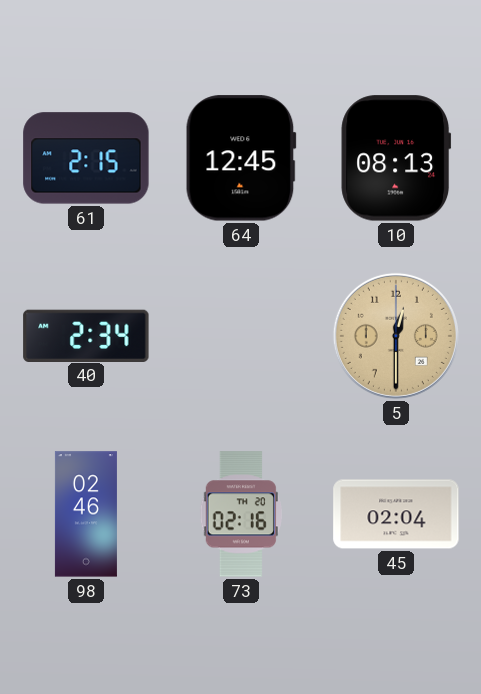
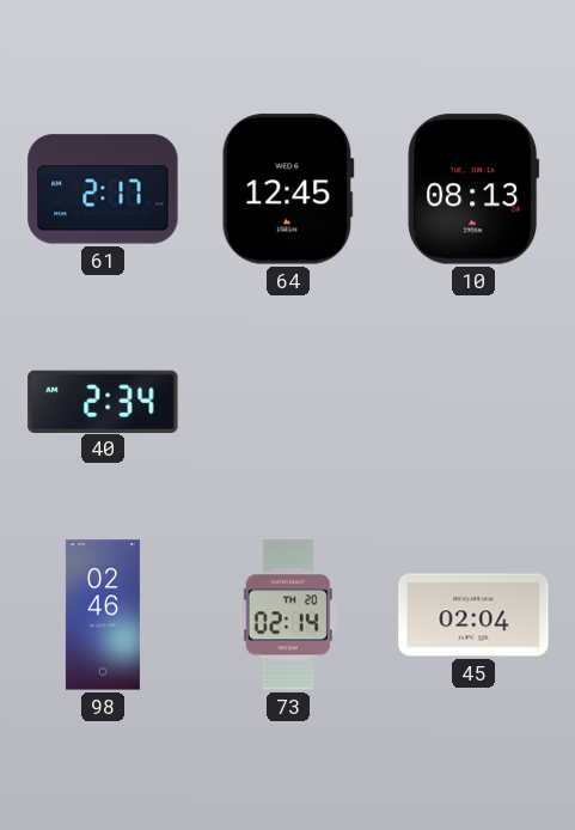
61: 2:15 -> 2:17
5: 12:30 -> none
73: 02:16 -> 02:14
